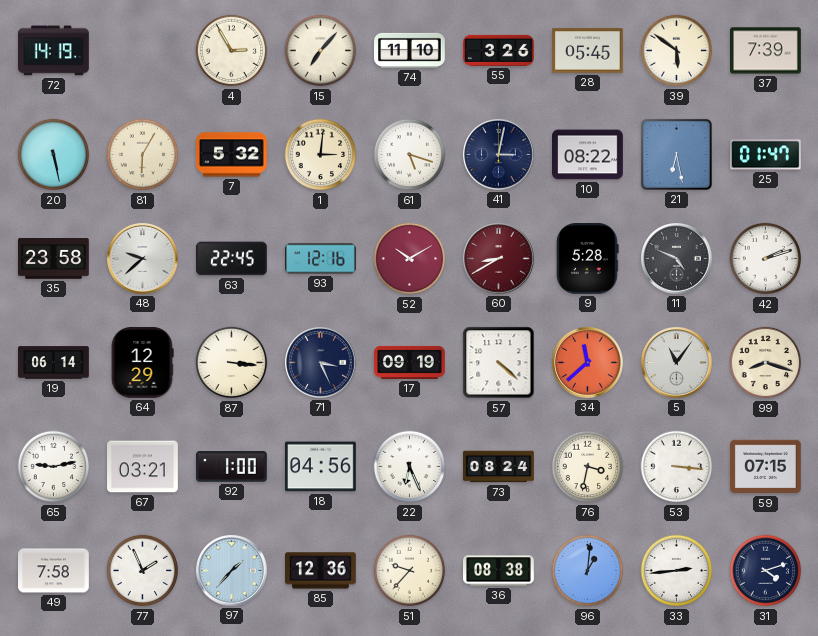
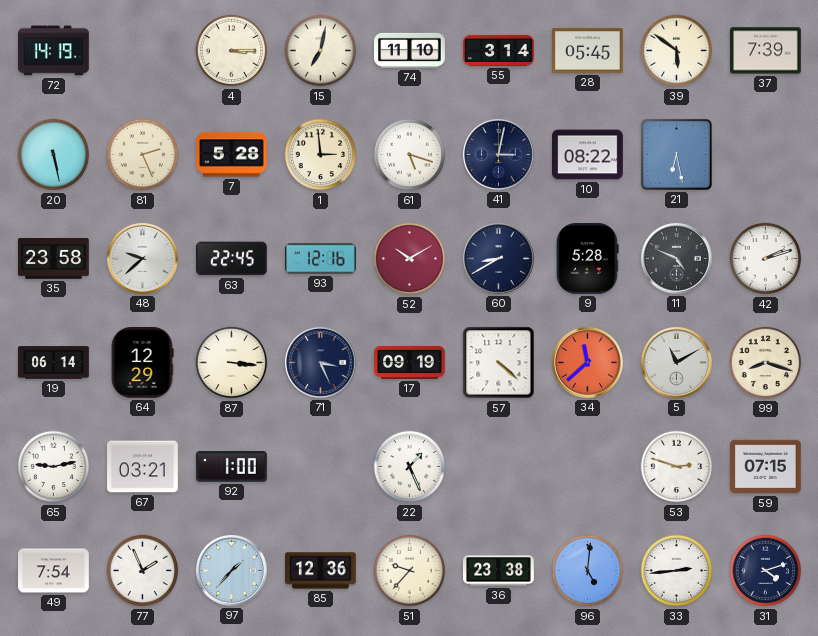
4: 2:55 -> 3:15
15: 7:07 -> 7:02
55: 3:26 -> 3:14
81: 6:05 -> 2:26
7: 5:32 -> 5:28
1: 3:01 -> 2:59
25: 01:47 -> none
60 dial: burgundy -> navy
5: 11:06 -> 11:10
18: 04:56 -> none
22: 6:26 -> 1:26
73: 08:24 -> none
76: 3:32 -> none
53: 3:16 -> 2:48
49: 7:58 -> 7:54
36: 08:38 -> 23:38
96: 1:01 -> 5:01
